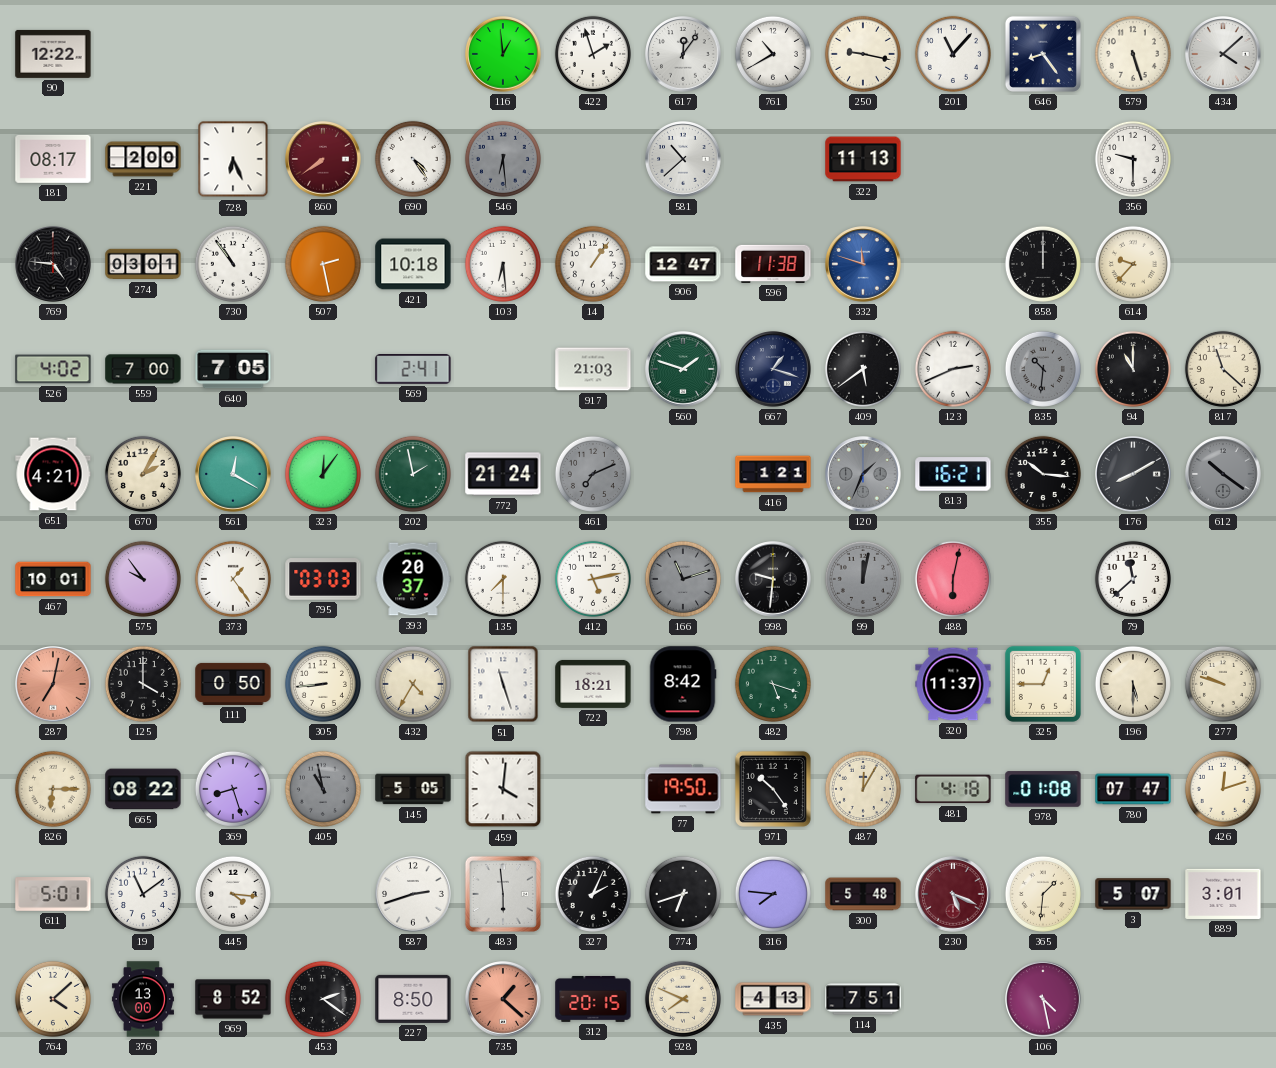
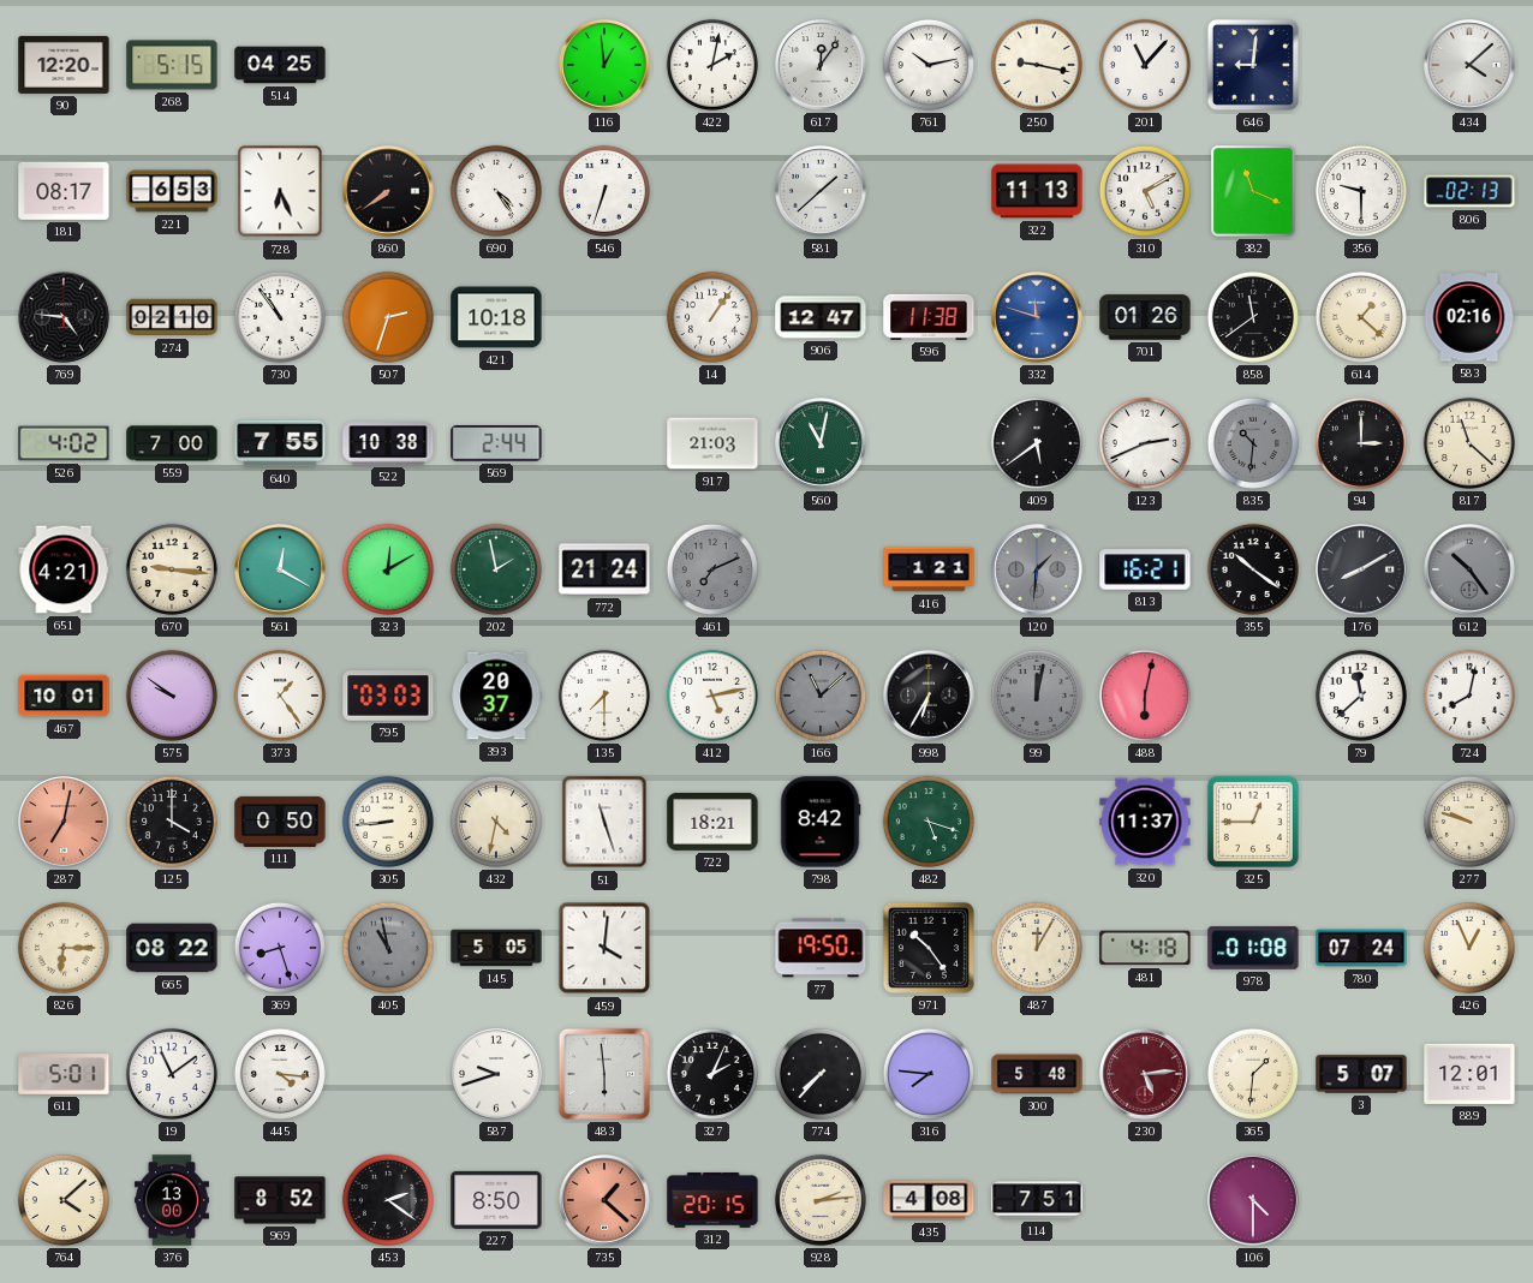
90: 12:22 -> 12:20
268: none -> 5:15
514: none -> 04:25
422: 1:57 -> 2:02
761: 10:40 -> 10:13
646: 8:24 -> 9:01
579: 5:27 -> none
221: 2:00 -> 6:53
860 dial: burgundy -> black
546: 6:29 -> 6:33
546 dial: grey -> white
581: 10:38 -> 1:38
310: none -> 5:10
382: none -> 11:19
806: none -> 02:13
274: 03:01 -> 02:10
507: 2:28 -> 2:33
103: 6:29 -> none
701: none -> 01:26
858: 12:00 -> 11:39
614: 9:37 -> 1:22
583: none -> 02:16
640: 7:05 -> 7:55
522: none -> 10:38
569: 2:41 -> 2:44
560: 1:48 -> 11:02
667: 1:18 -> none
94: 11:00 -> 3:00
670: 2:05 -> 9:16
323: 12:06 -> 12:10
120: 1:34 -> 1:31
355: 10:16 -> 10:21
612: 10:21 -> 10:24
575: 9:54 -> 9:51
166: 11:12 -> 11:08
998: 9:31 -> 6:35
724: none -> 8:02
432: 4:35 -> 4:32
196: 5:30 -> none
780: 07:47 -> 07:24
426: 12:12 -> 12:56
587: 2:42 -> 9:42
774: 6:42 -> 7:37
230: 5:19 -> 5:14
889: 3:01 -> 12:01
928: 7:49 -> 2:14
435: 4:13 -> 4:08
106: 4:28 -> 4:30
